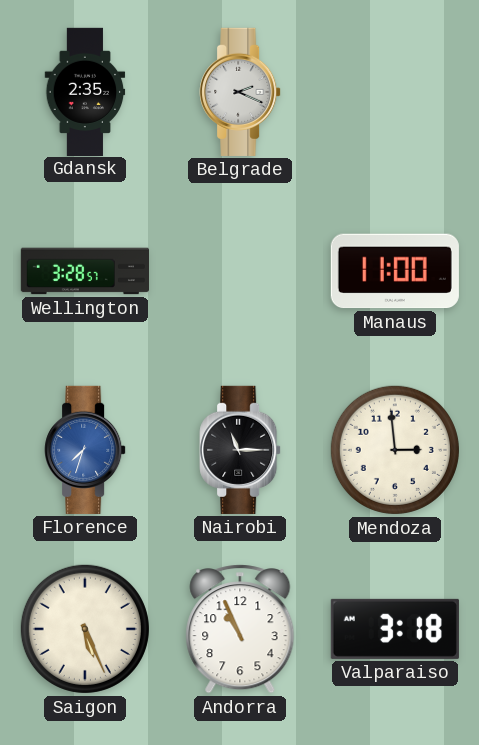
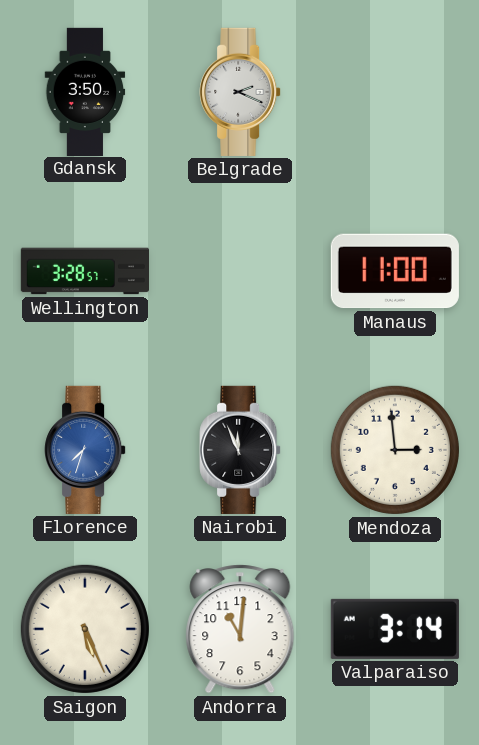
Gdansk: 2:35 -> 3:50
Nairobi: 11:15 -> 11:56
Andorra: 10:56 -> 11:01
Valparaiso: 3:18 -> 3:14
